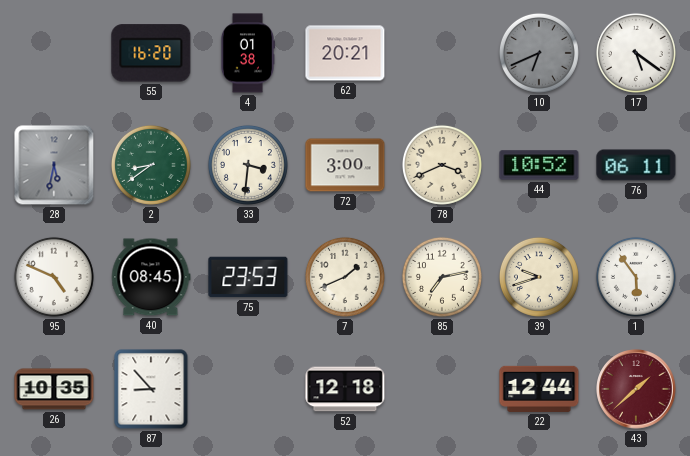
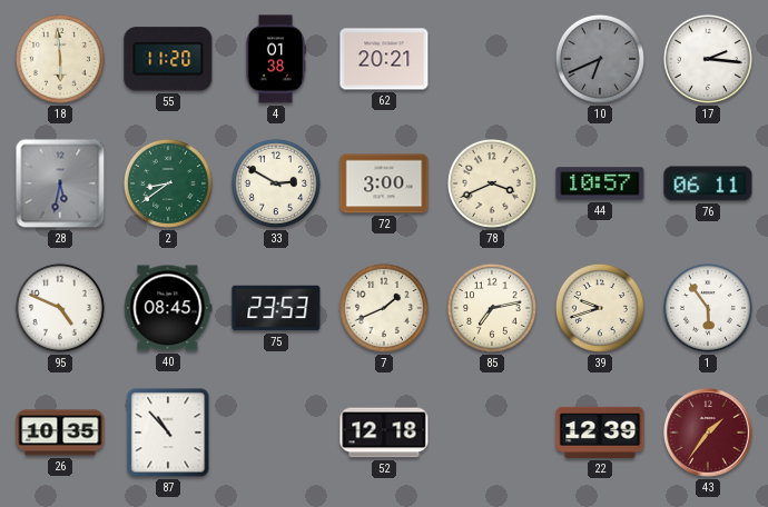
18: none -> 5:59
55: 16:20 -> 11:20
17: 5:21 -> 2:16
33: 3:31 -> 2:50
44: 10:52 -> 10:57
87: 8:53 -> 10:53
22: 12:44 -> 12:39
43: 1:38 -> 1:36
